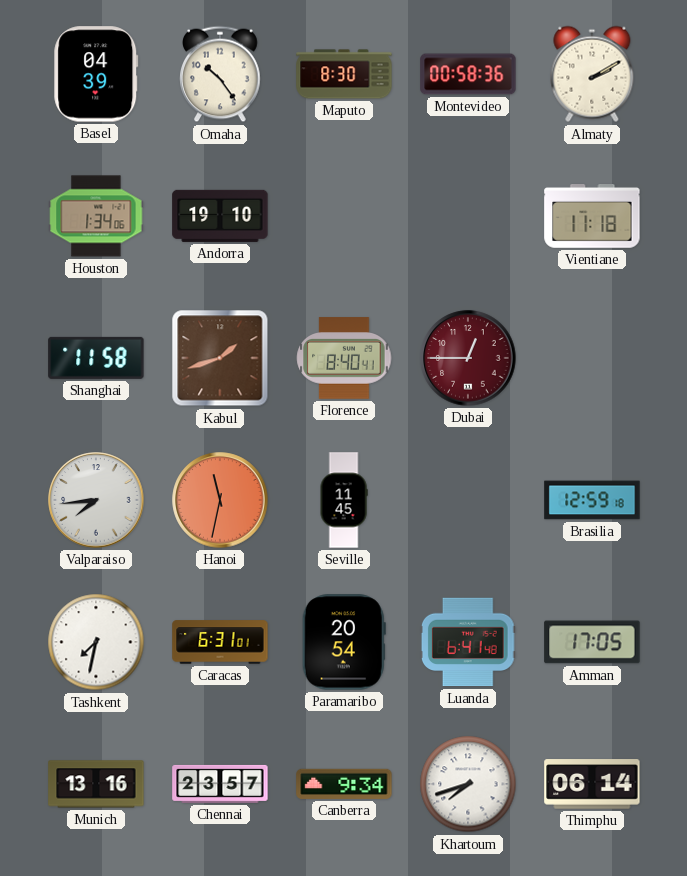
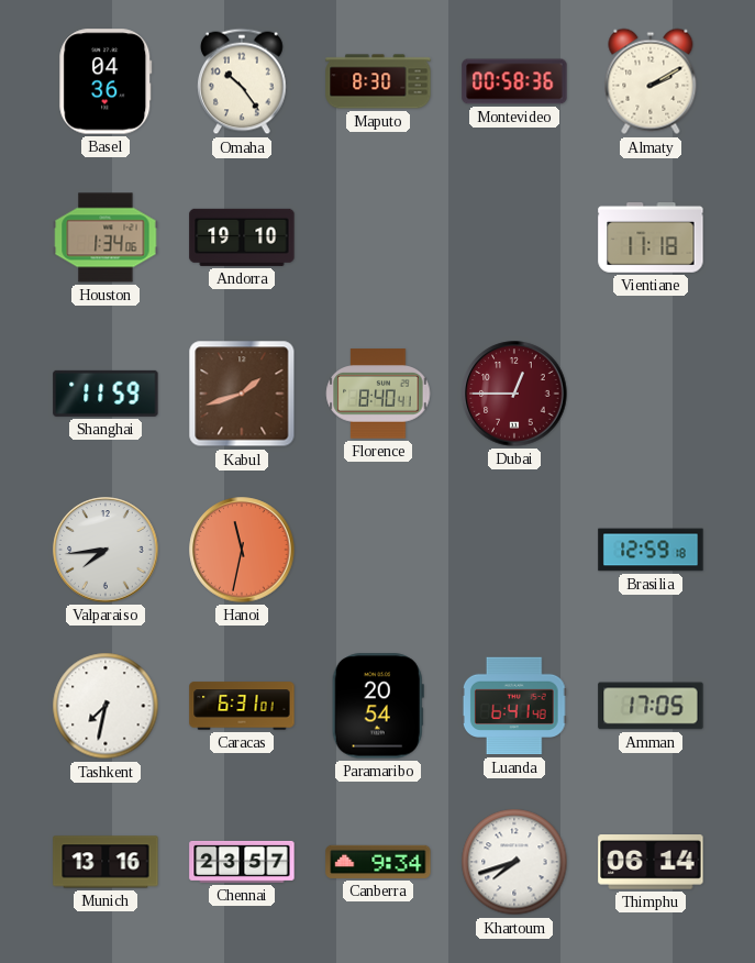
Basel: 04:39 -> 04:36
Shanghai: 11:58 -> 11:59
Seville: 11:45 -> none
